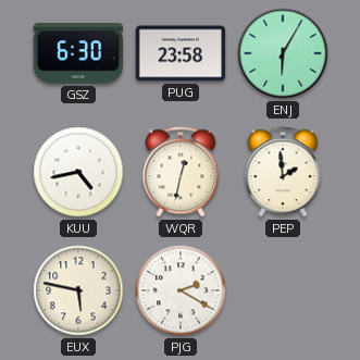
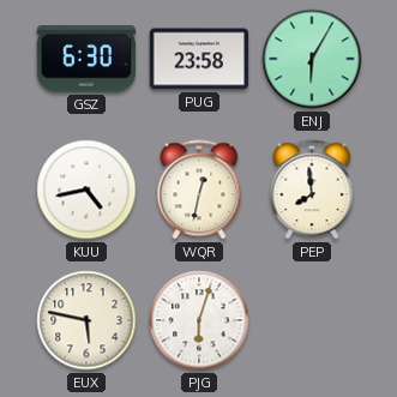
PEP: 1:59 -> 7:59
PJG: 2:20 -> 6:03
